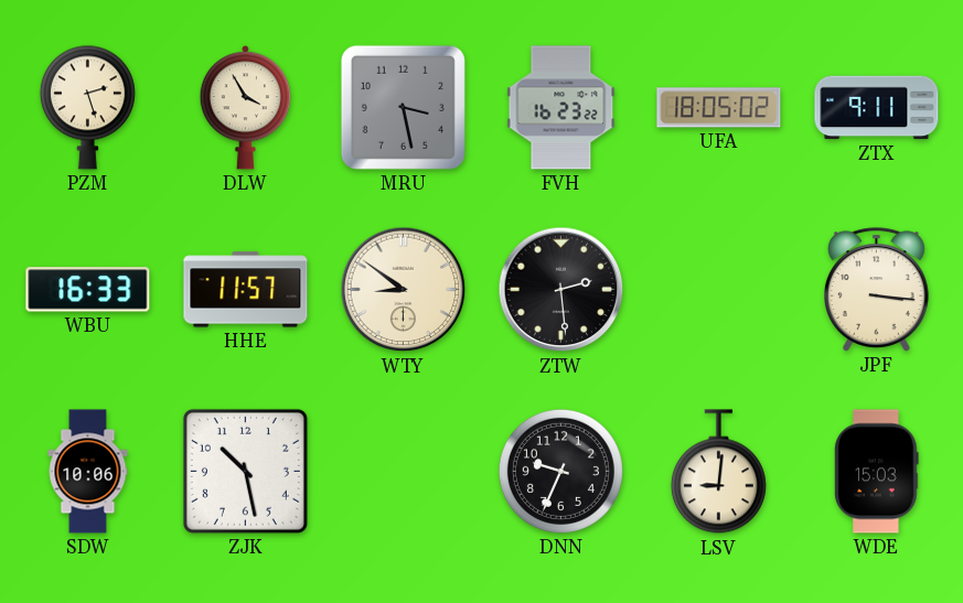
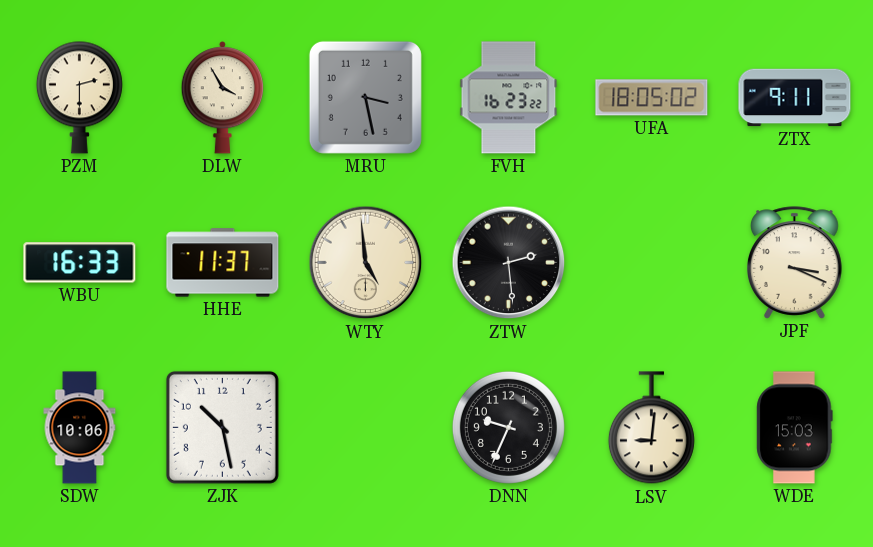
PZM: 2:27 -> 2:30
HHE: 11:57 -> 11:37
WTY: 8:51 -> 4:59
JPF: 3:16 -> 3:19
